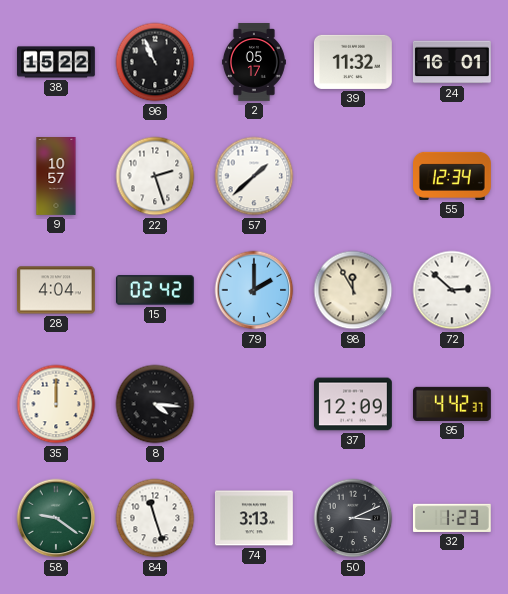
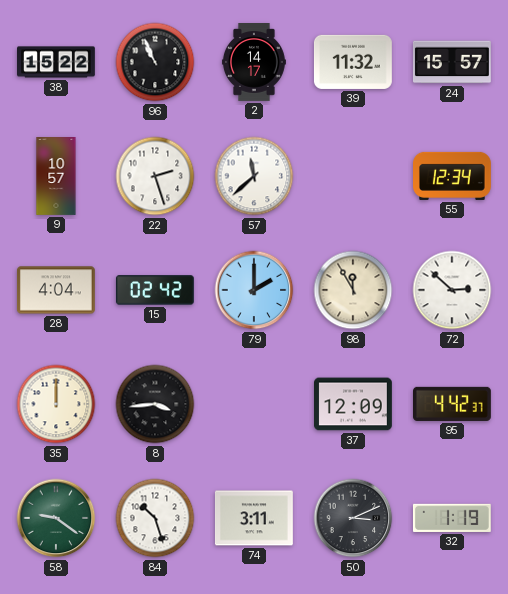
2: 05:17 -> 14:17
24: 16:01 -> 15:57
57: 1:38 -> 11:38
8: 4:16 -> 3:44
84: 11:27 -> 10:27
74: 3:13 -> 3:11
32: 1:23 -> 1:19
